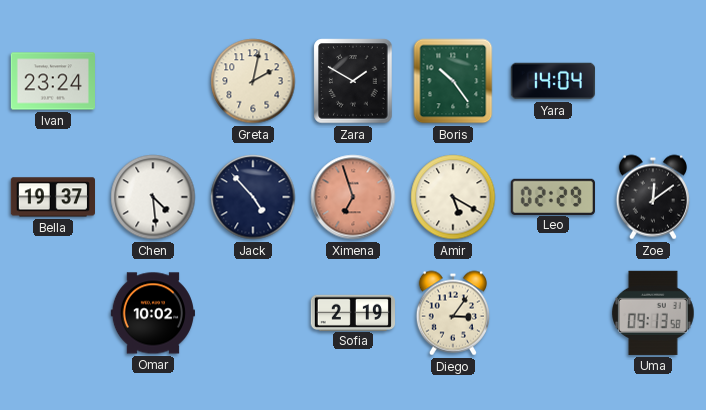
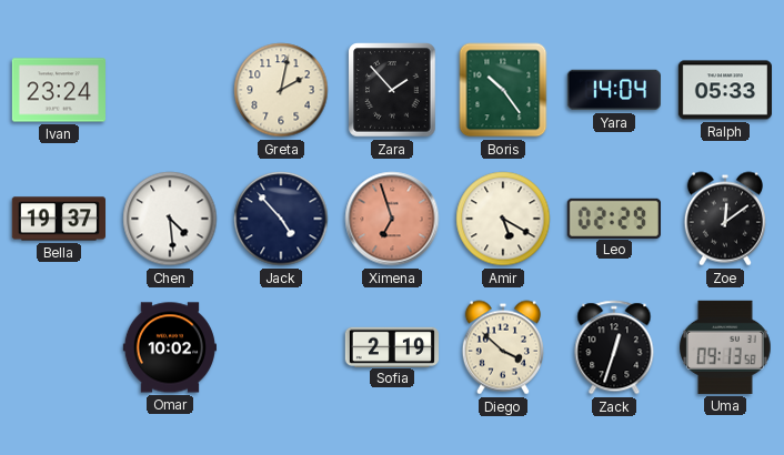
Zara: 1:50 -> 1:53
Ralph: none -> 05:33
Diego: 3:06 -> 3:52
Zack: none -> 12:33
